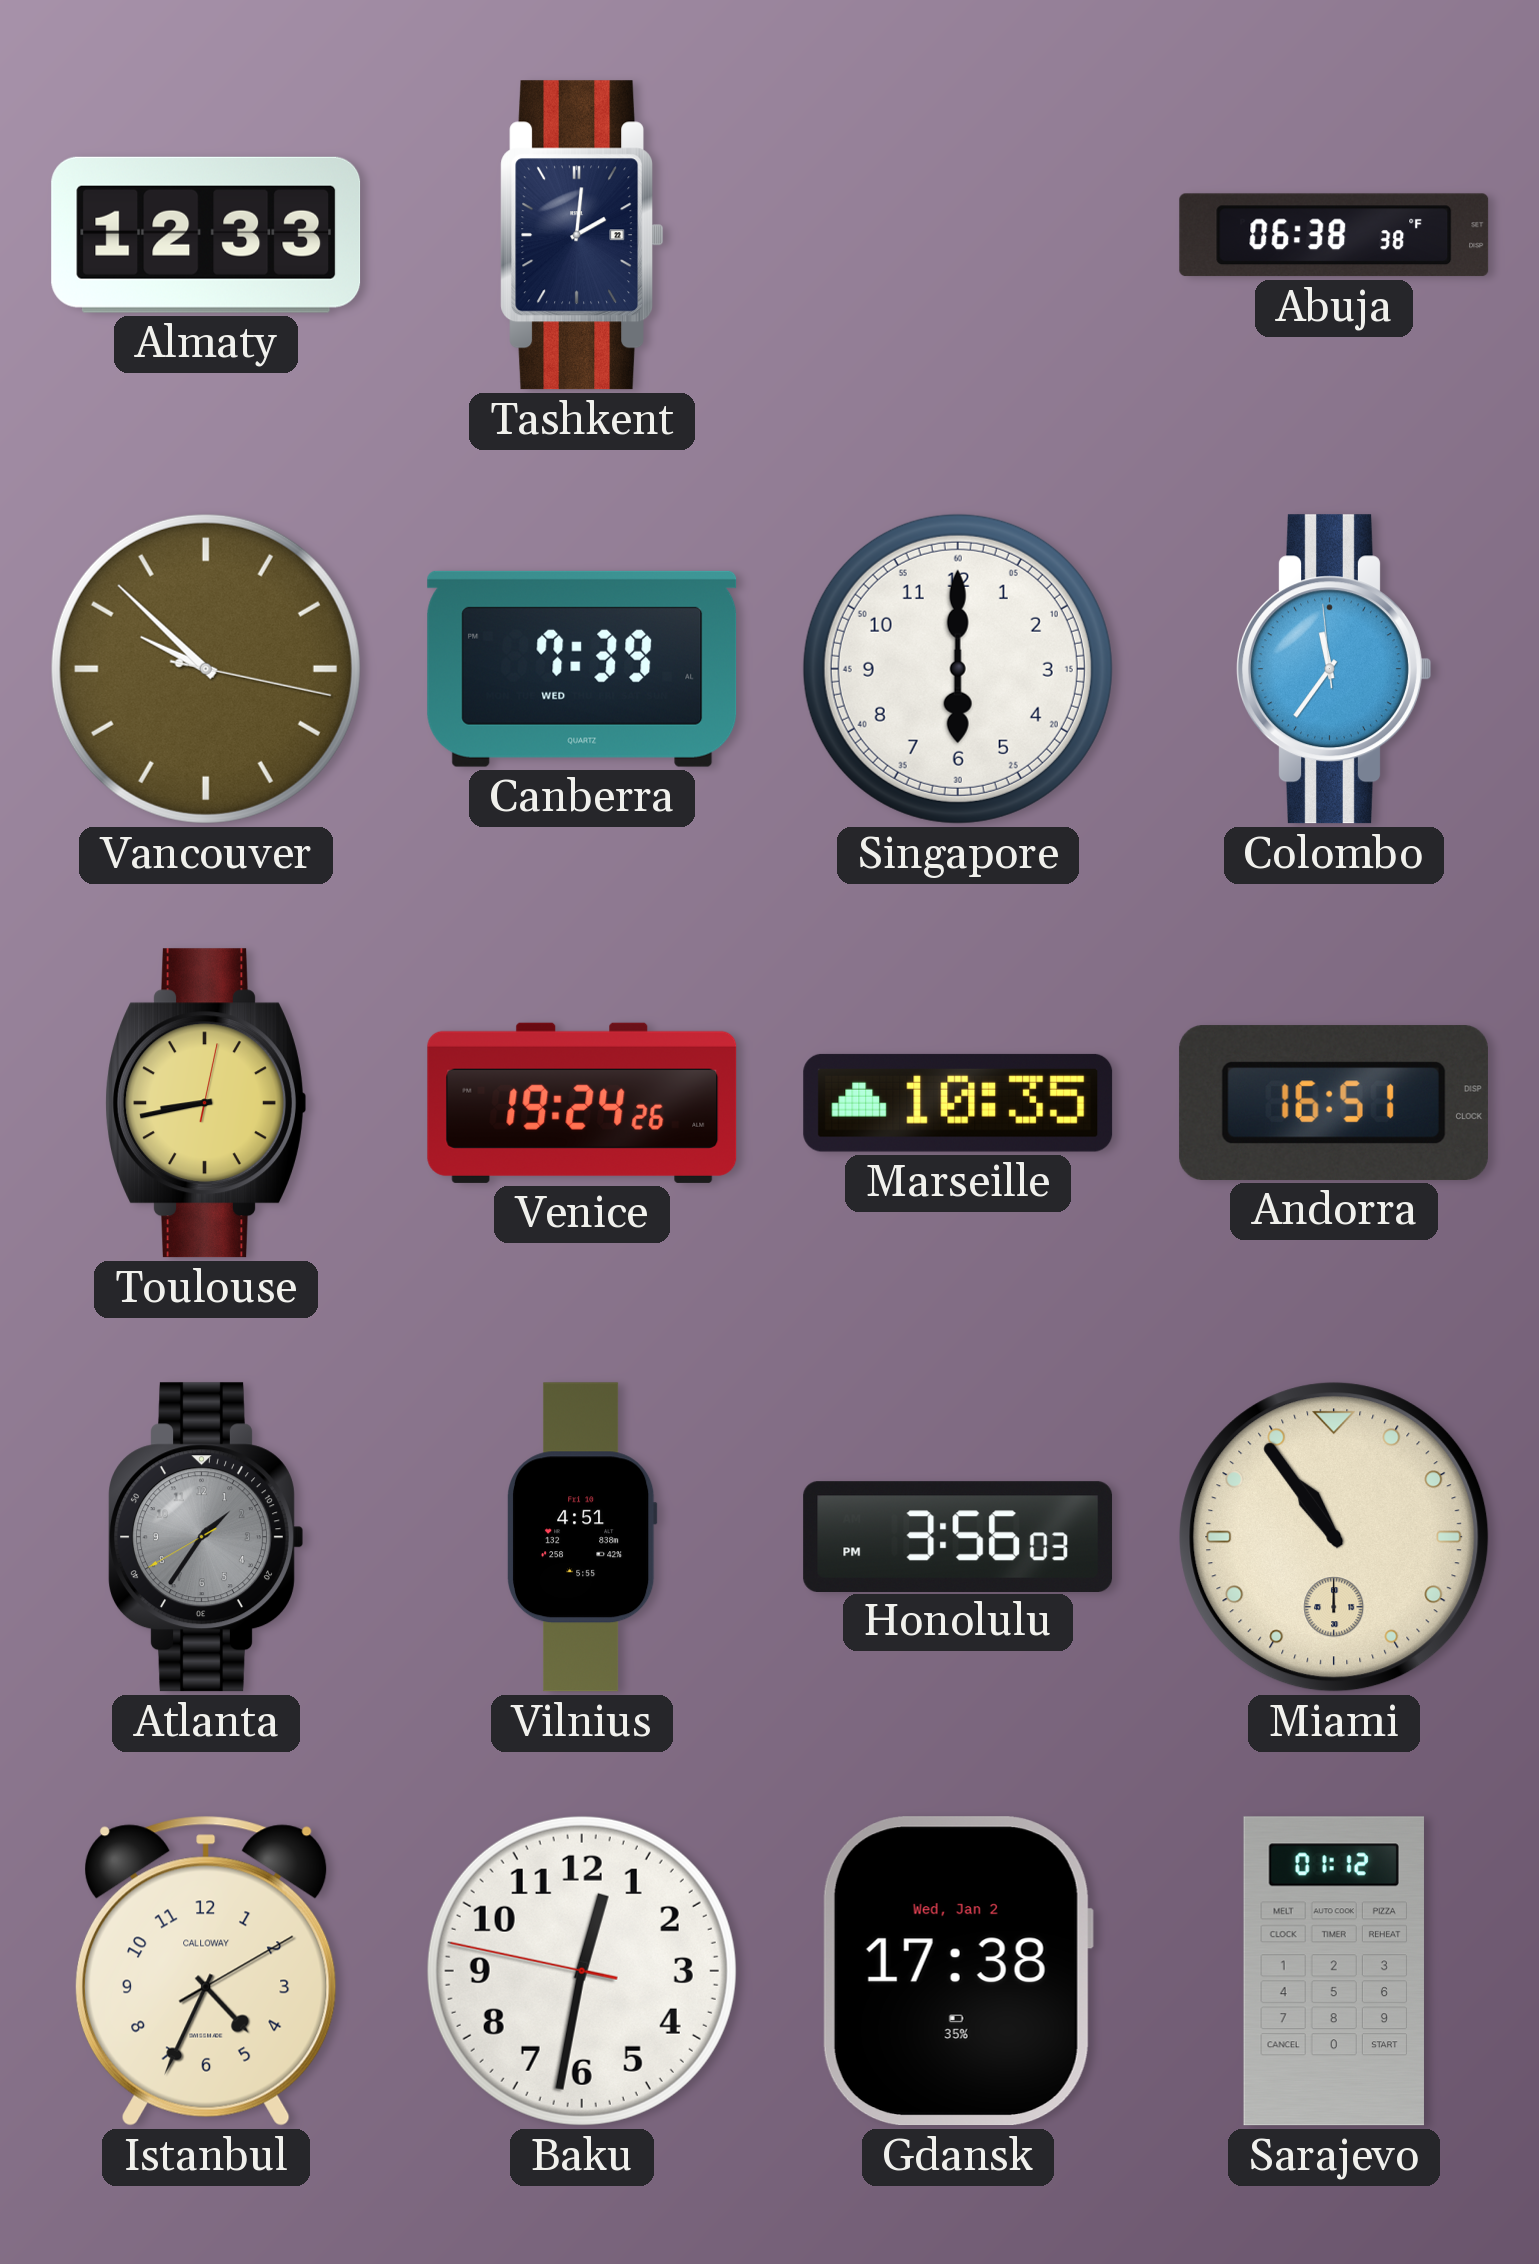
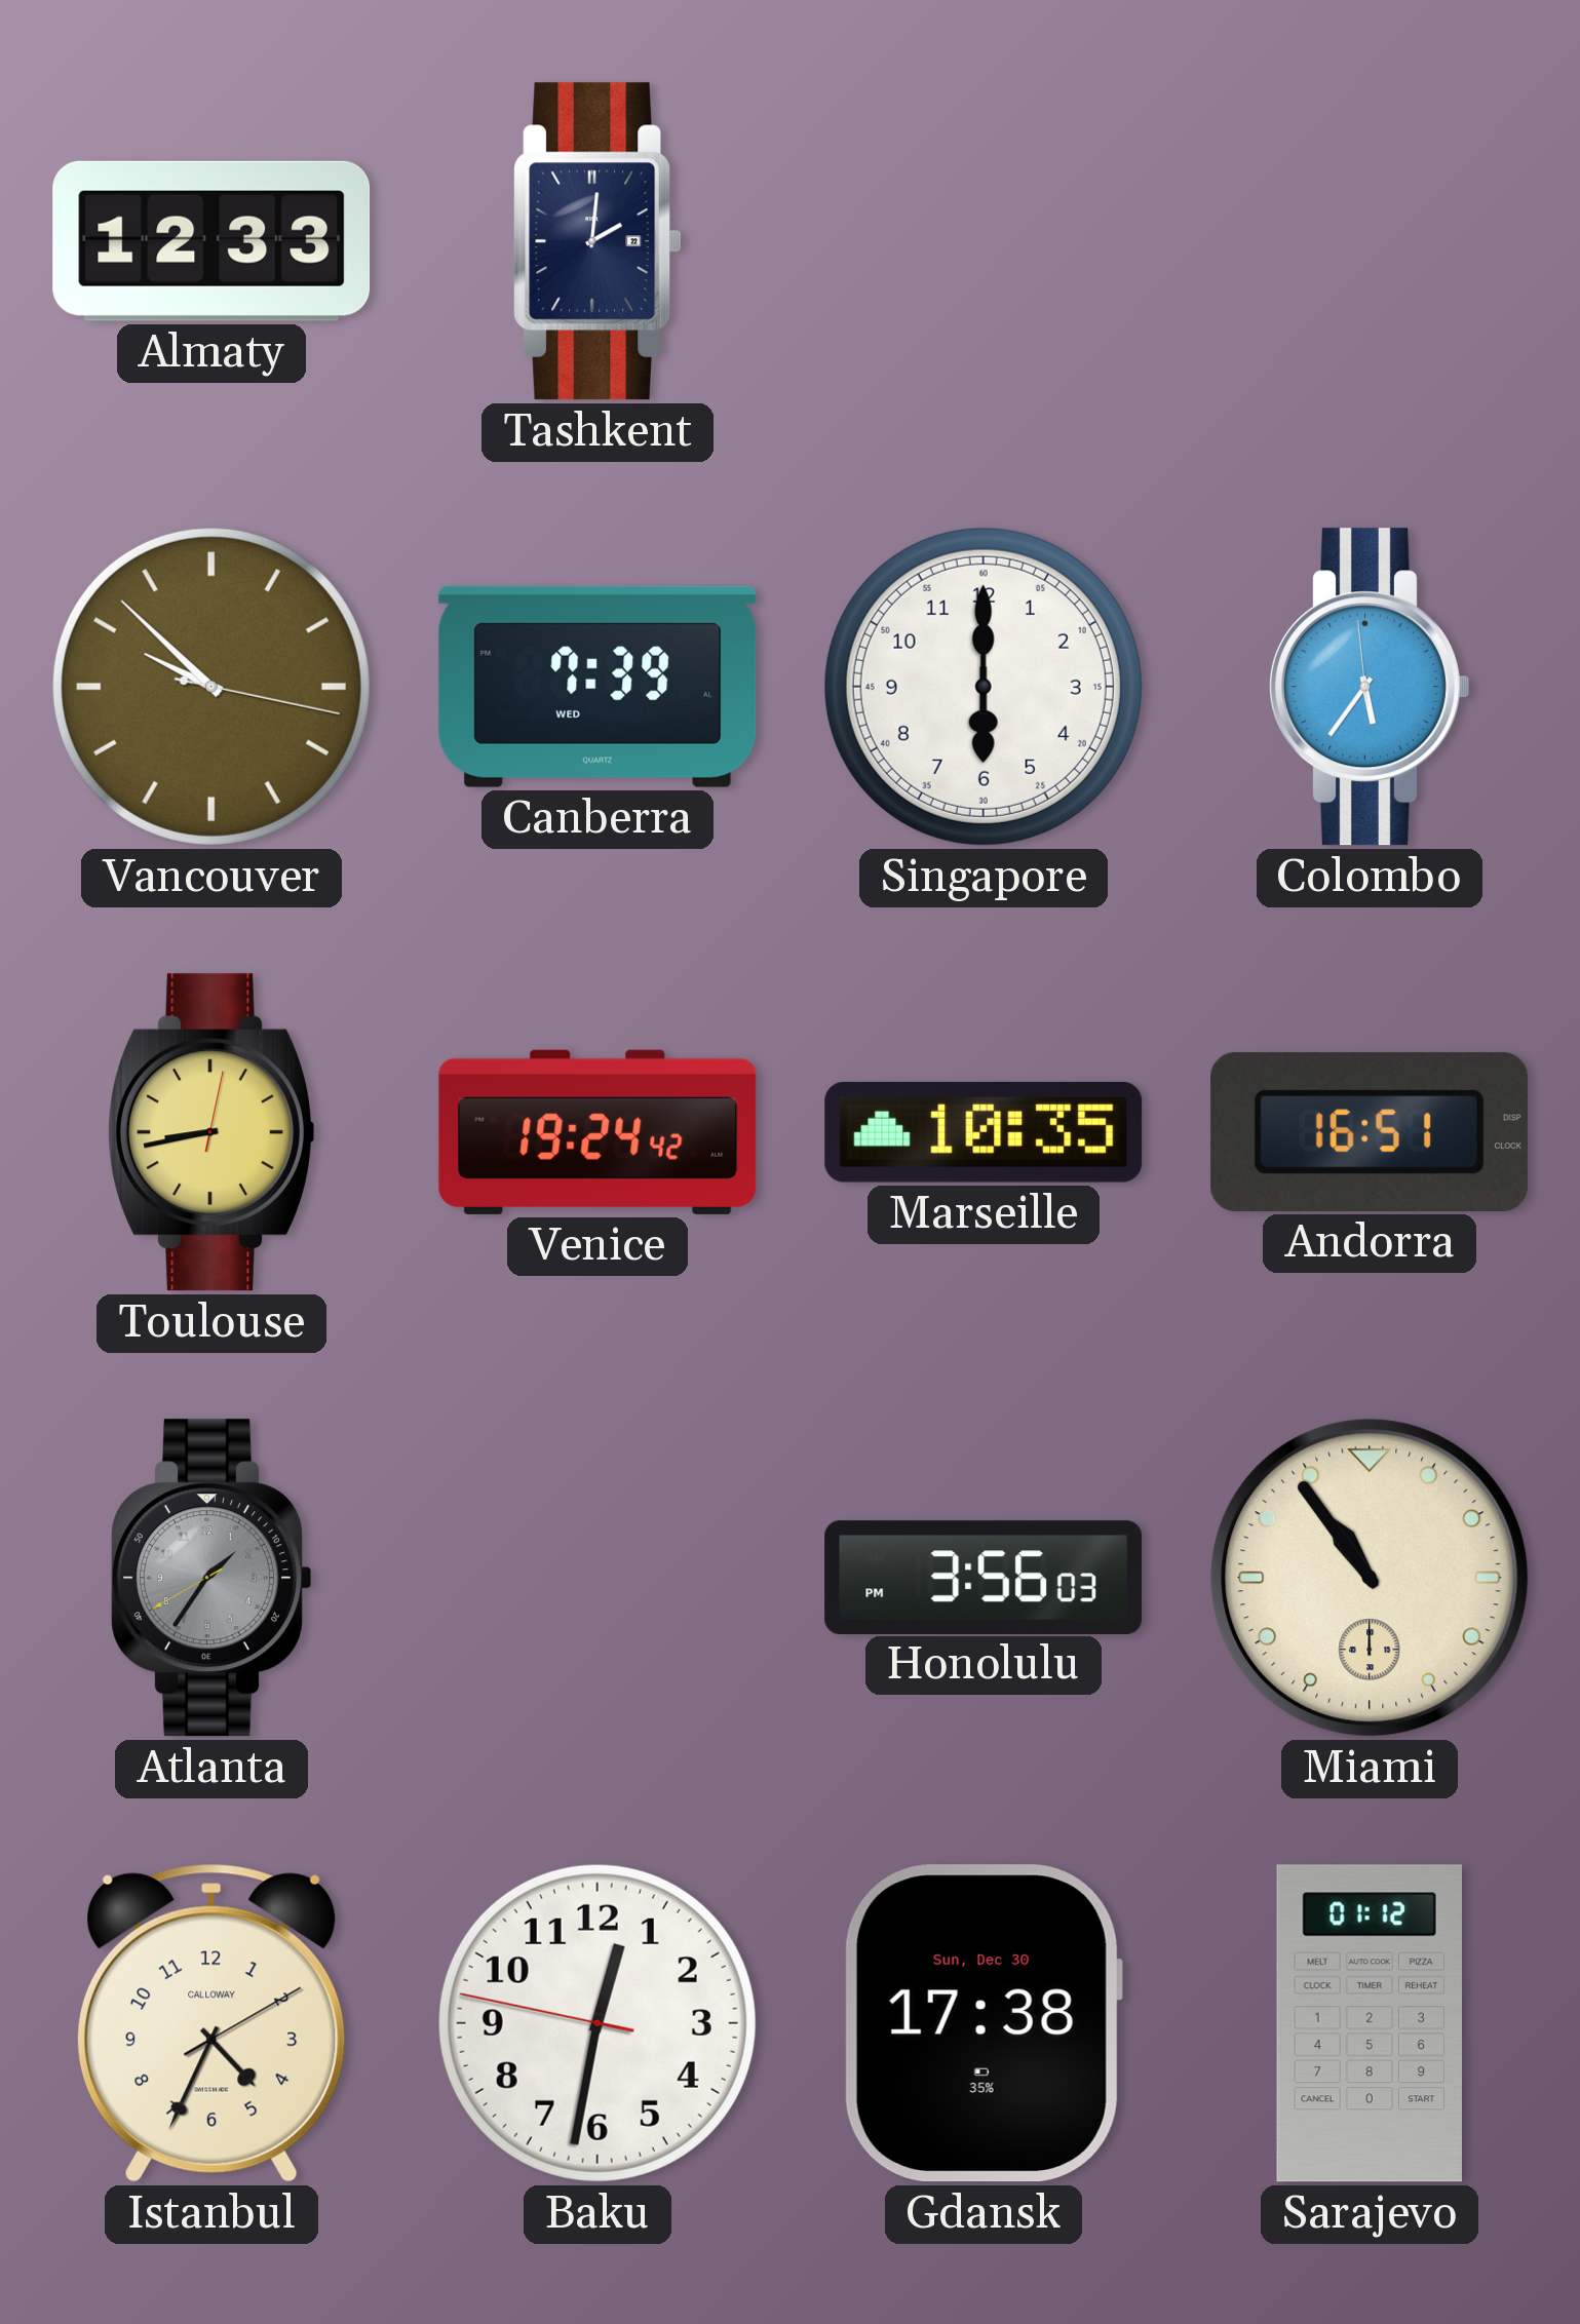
Abuja: 06:38 -> none
Colombo: 11:35 -> 5:35
Venice: 19:24:26 -> 19:24:42
Vilnius: 4:51 -> none
Gdansk date: Wed, Jan 2 -> Sun, Dec 30
